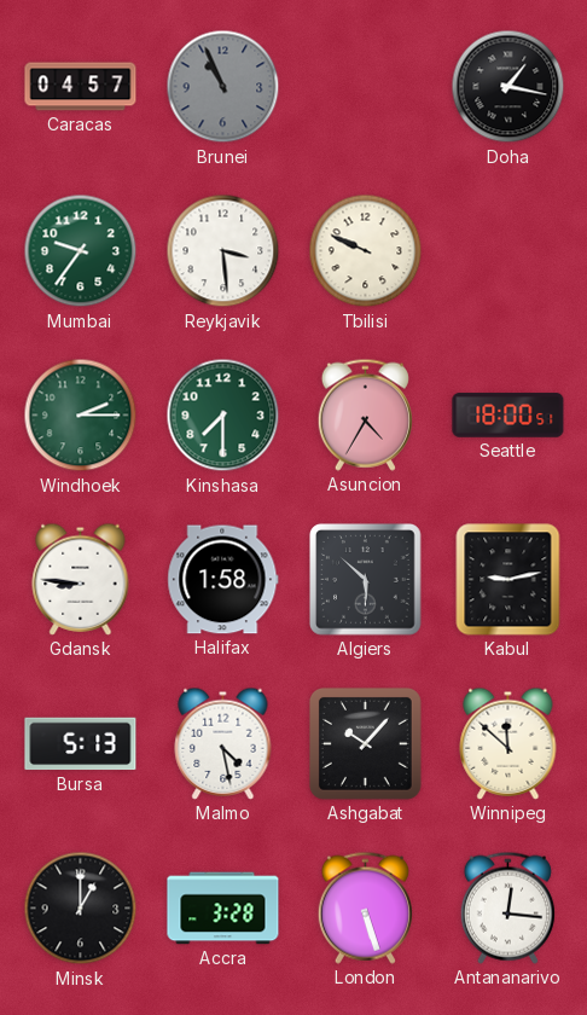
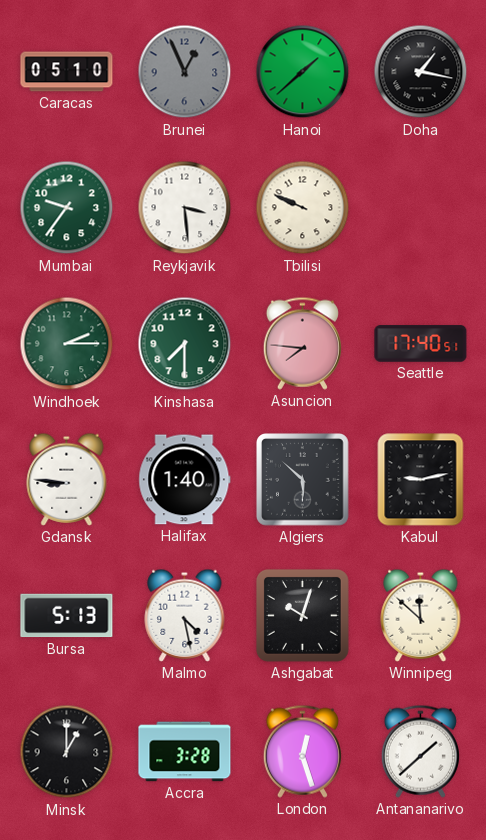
Caracas: 04:57 -> 05:10
Brunei: 10:56 -> 12:56
Hanoi: none -> 1:38
Asuncion: 4:35 -> 7:46
Seattle: 18:00 -> 17:40
Halifax: 1:58 -> 1:40
Ashgabat: 10:07 -> 10:03
London: 5:27 -> 12:27
Antananarivo: 12:16 -> 1:38
